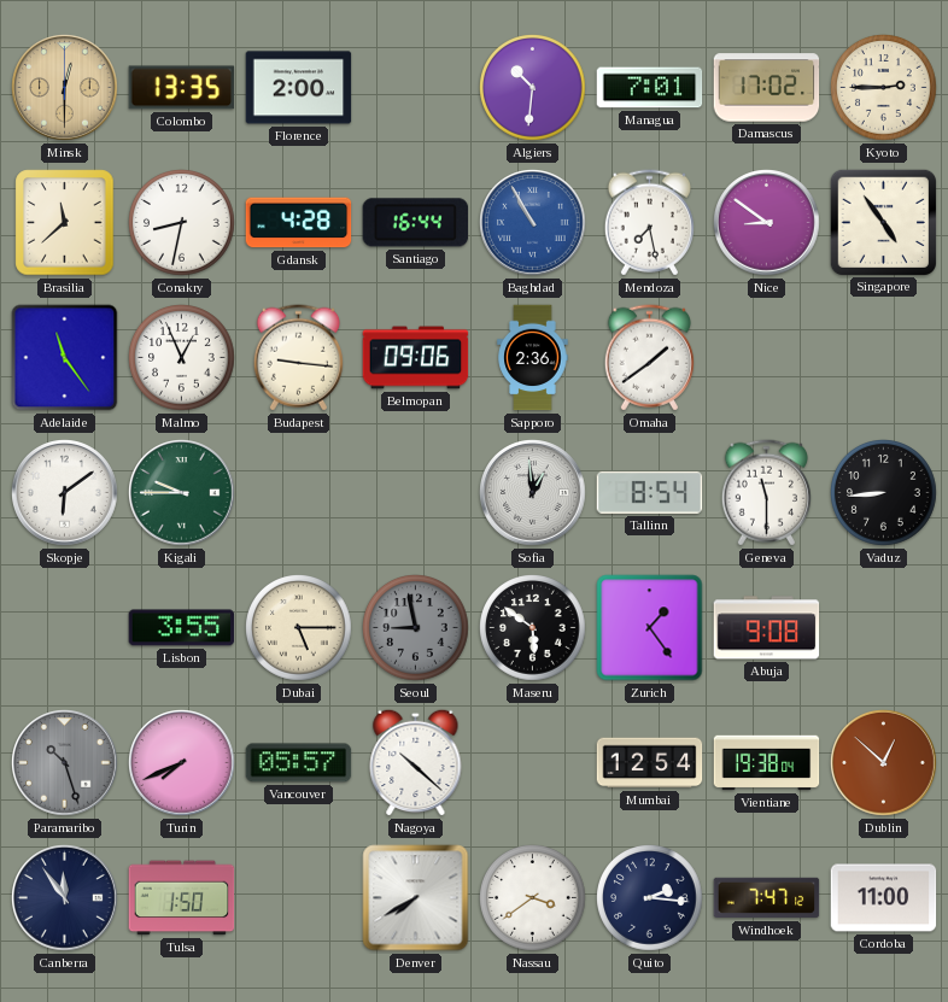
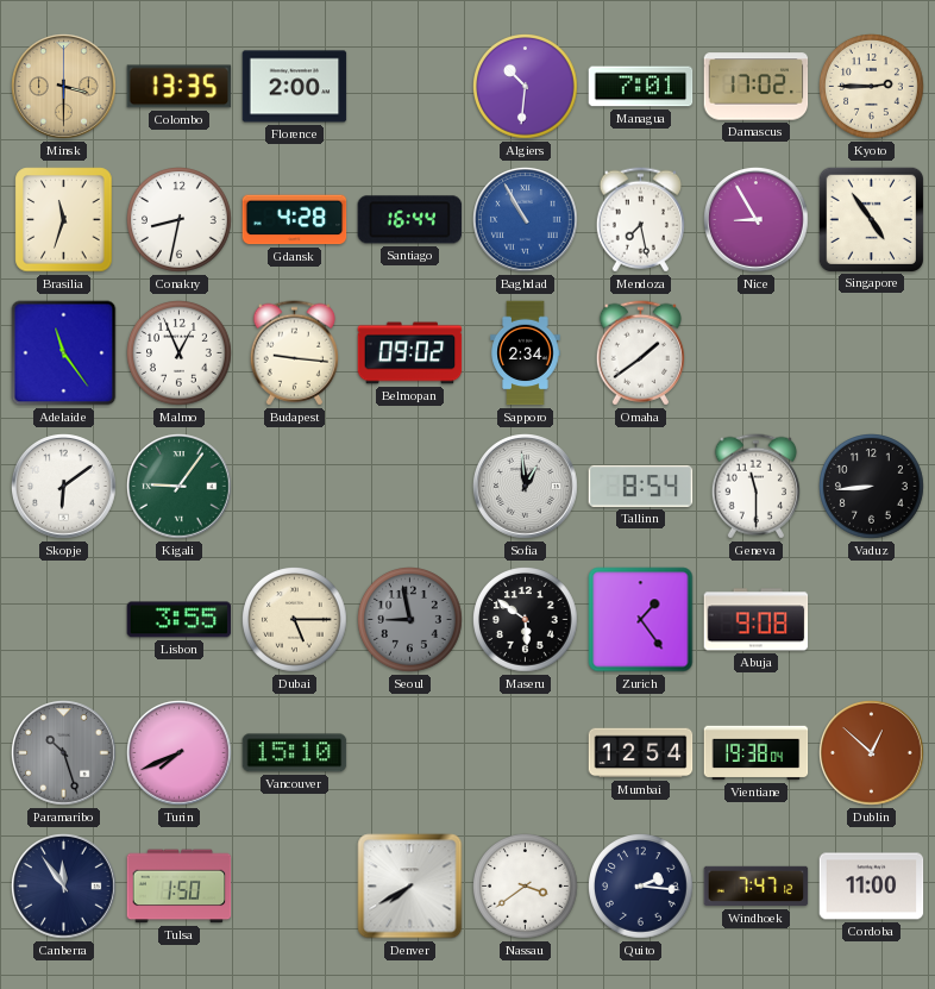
Minsk: 12:30 -> 3:30
Brasilia: 11:38 -> 11:33
Nice: 8:51 -> 8:55
Belmopan: 09:06 -> 09:02
Sapporo: 2:36 -> 2:34
Kigali: 9:45 -> 9:06
Vancouver: 05:57 -> 15:10
Nagoya: 10:22 -> none
